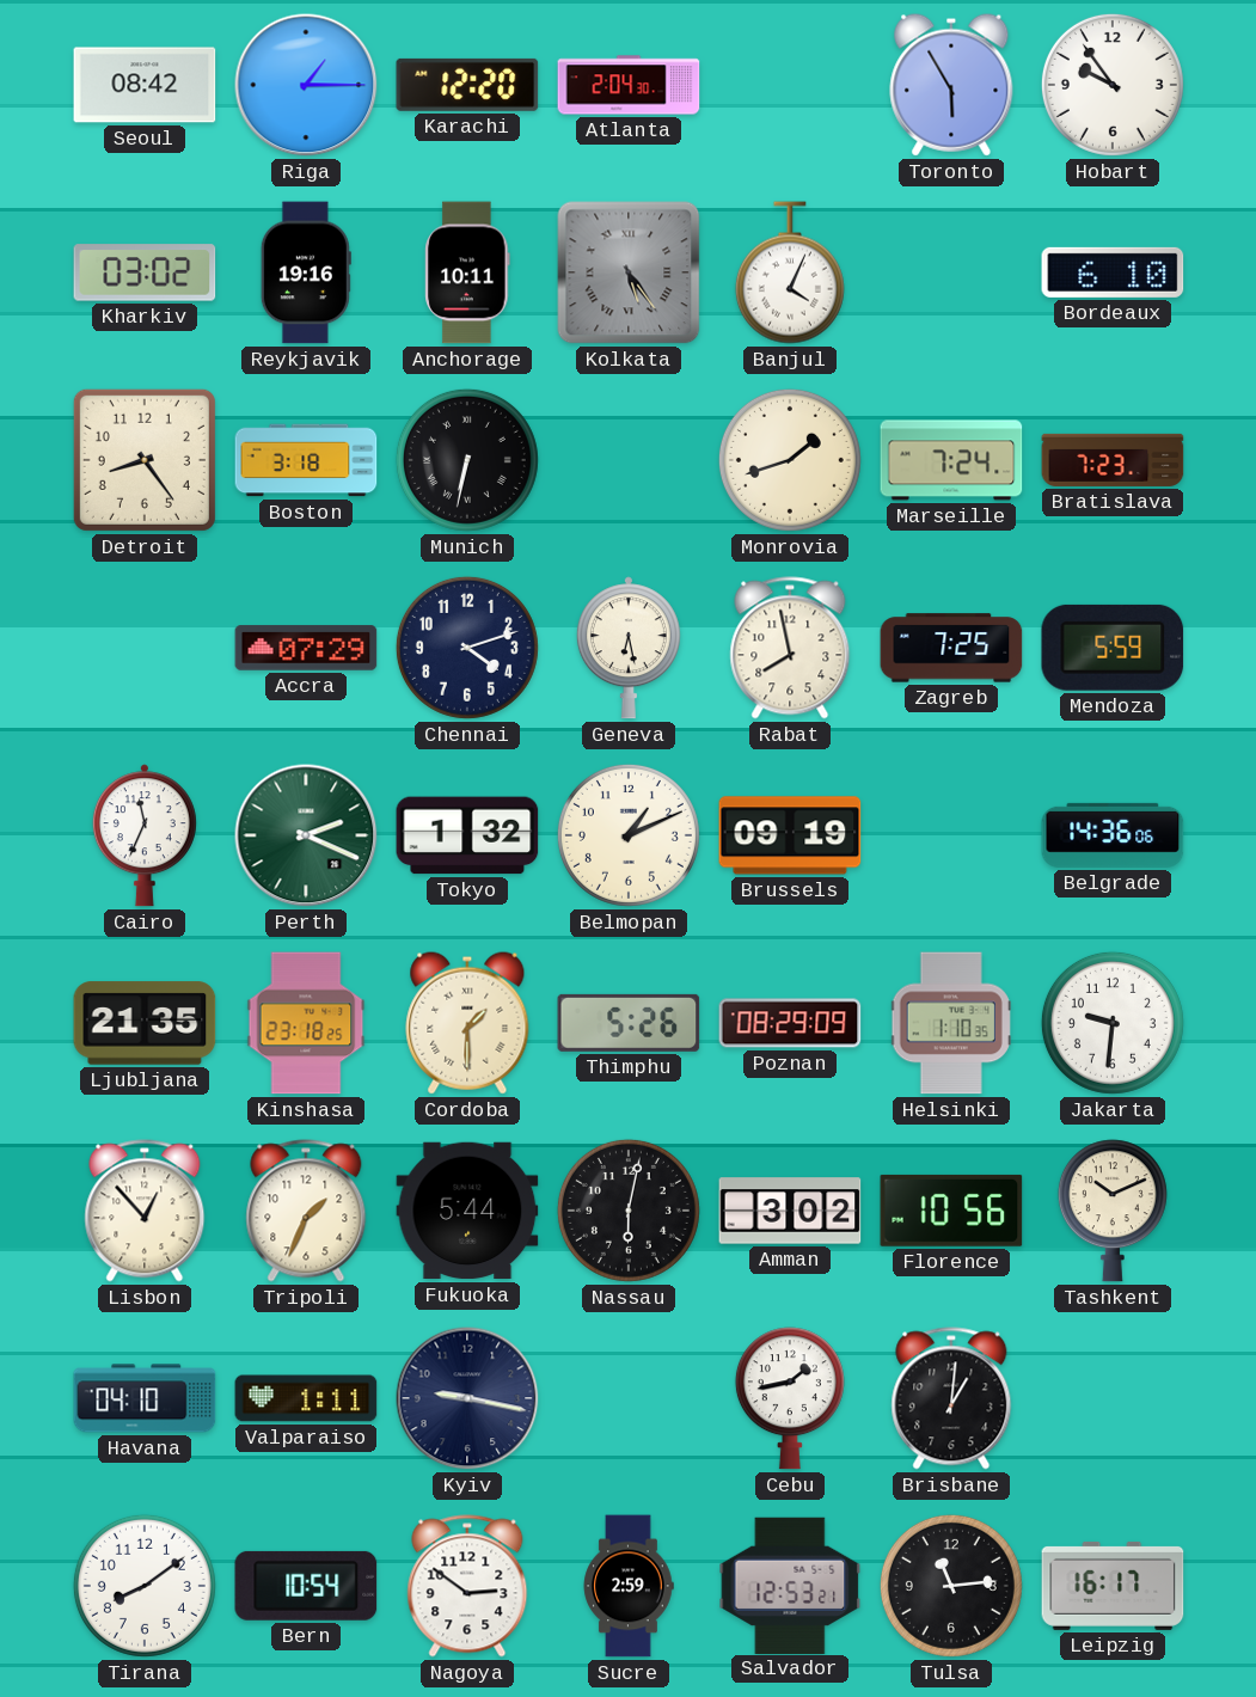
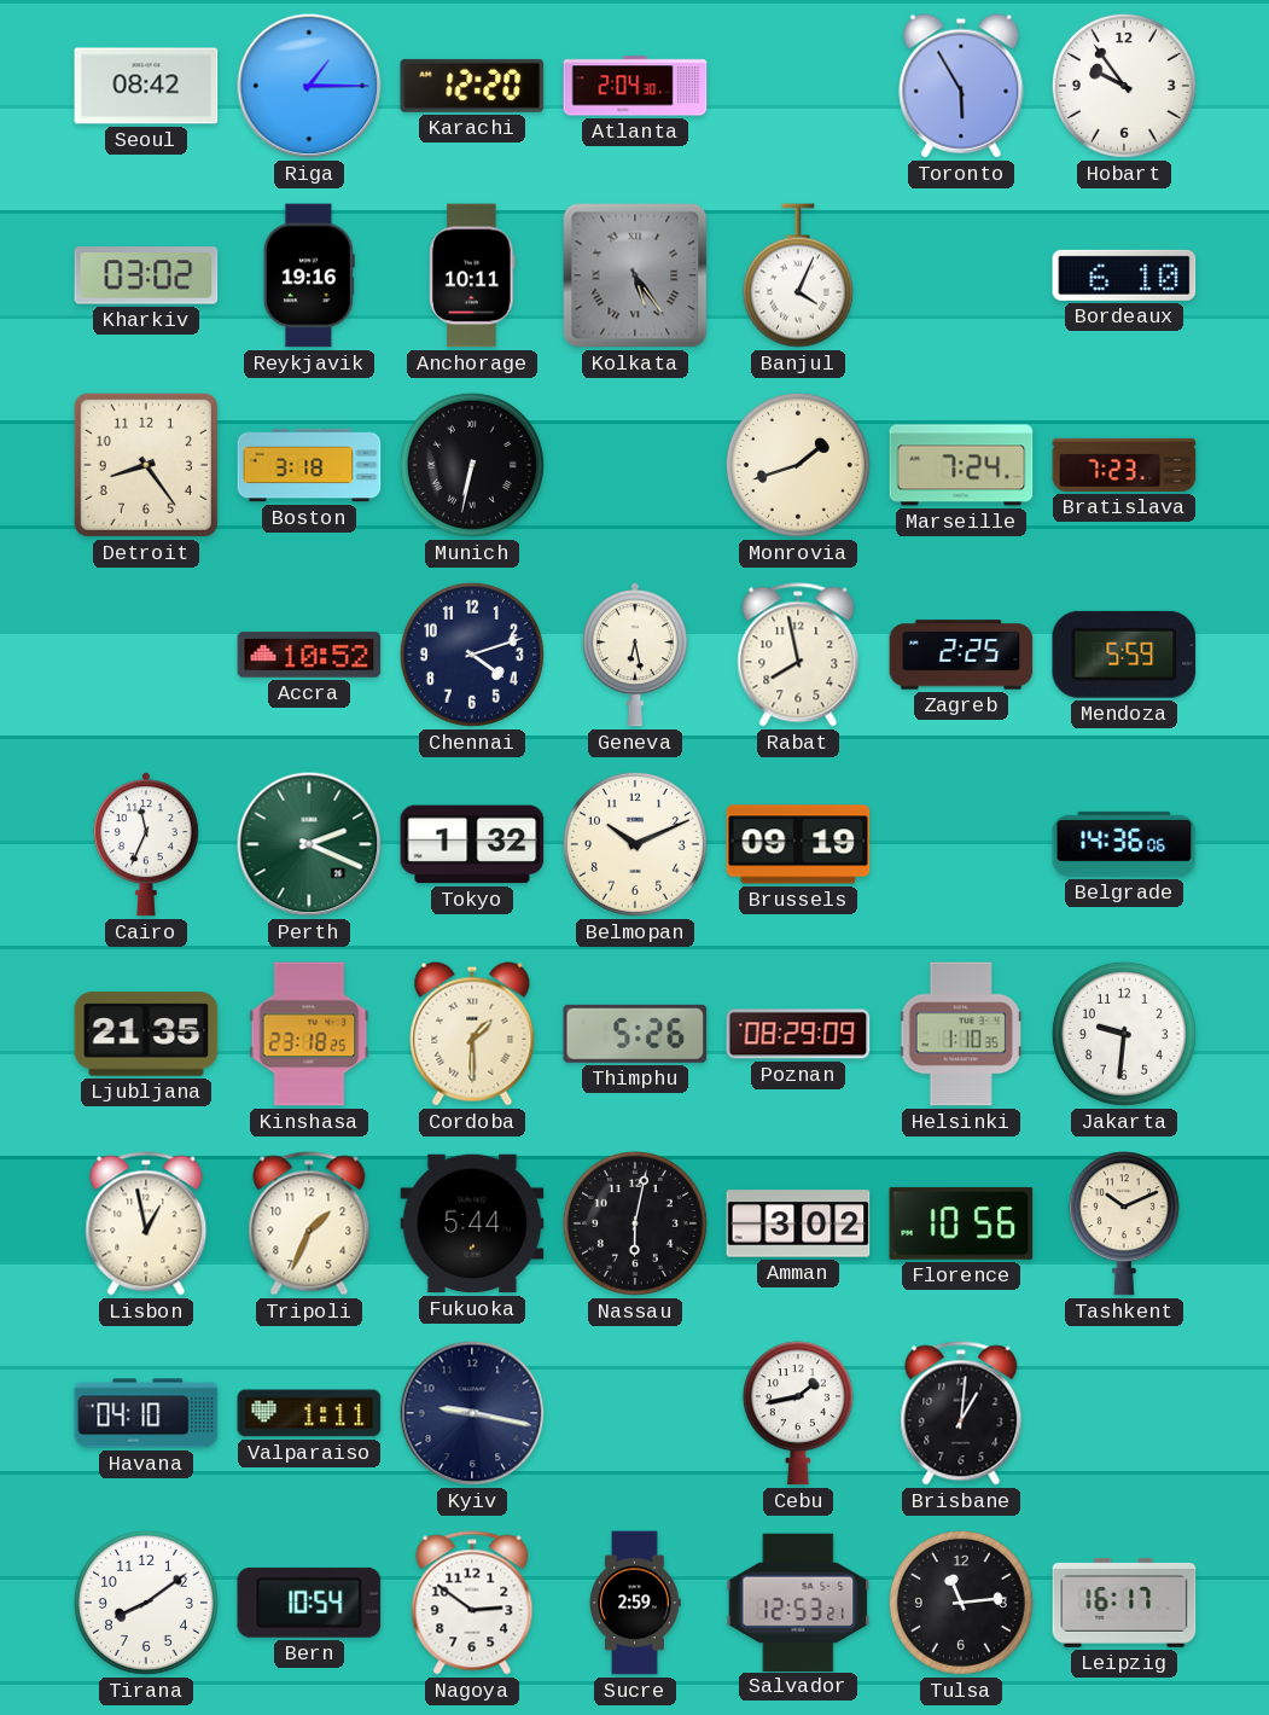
Accra: 07:29 -> 10:52
Zagreb: 7:25 -> 2:25
Belmopan: 1:11 -> 10:11
Lisbon: 12:53 -> 12:58
